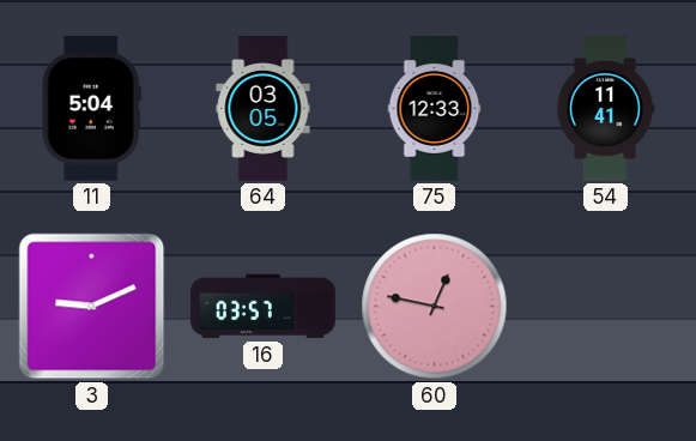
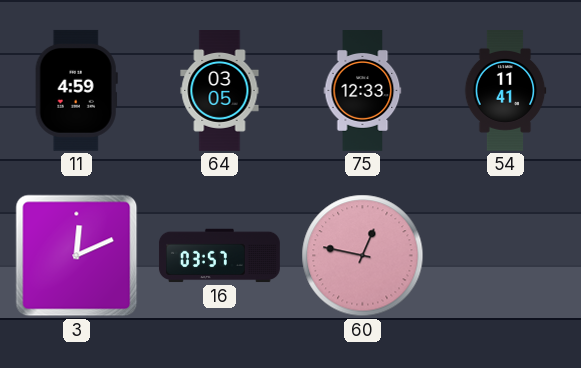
11: 5:04 -> 4:59
3: 9:11 -> 12:11
